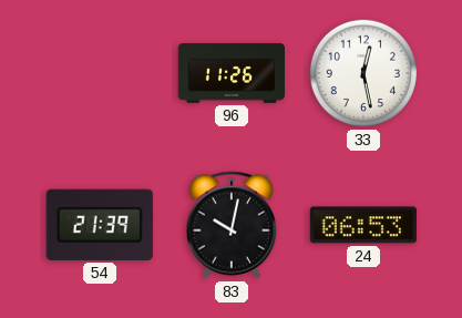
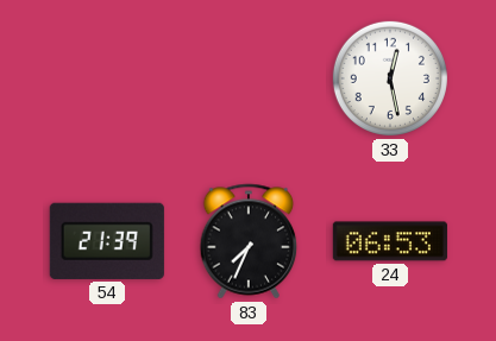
96: 11:26 -> none
83: 10:02 -> 7:34
